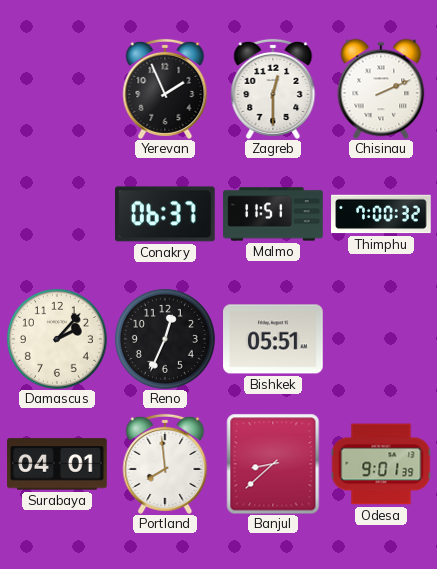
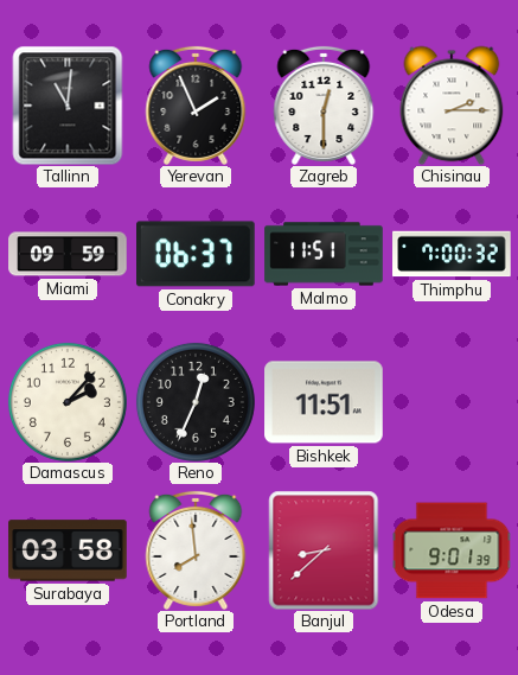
Tallinn: none -> 11:01
Chisinau: 2:11 -> 2:15
Miami: none -> 09:59
Bishkek: 05:51 -> 11:51
Surabaya: 04:01 -> 03:58
